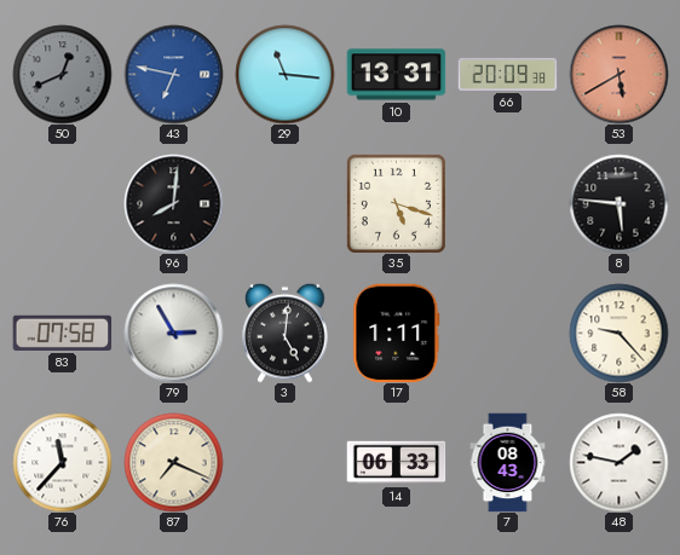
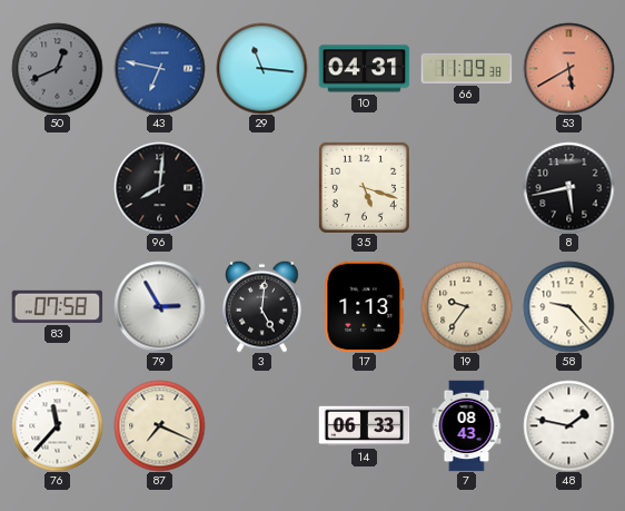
10: 13:31 -> 04:31
66: 20:09 -> 11:09
8: 5:46 -> 5:43
17: 1:11 -> 1:13
19: none -> 9:36
